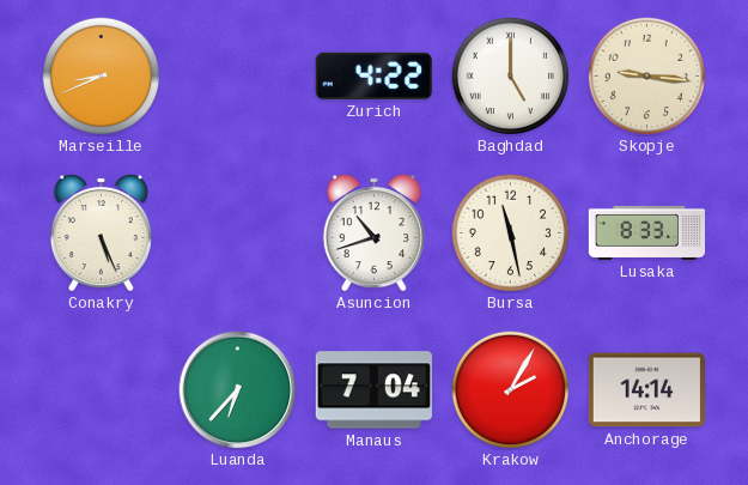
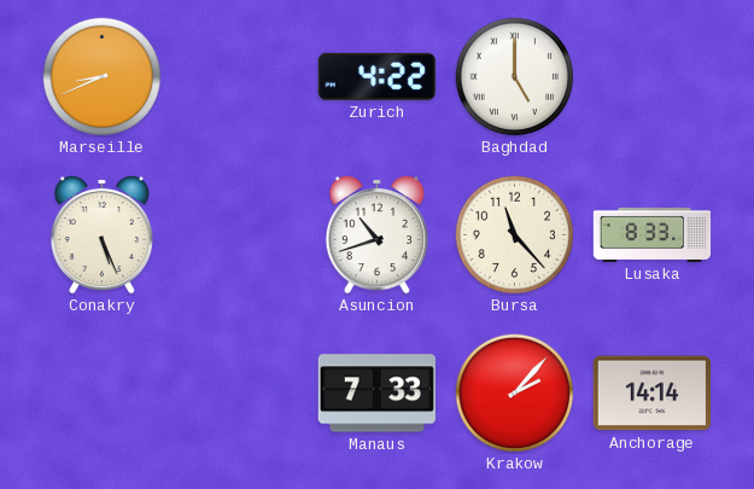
Skopje: 9:16 -> none
Bursa: 11:28 -> 11:23
Luanda: 6:37 -> none
Manaus: 7:04 -> 7:33
Krakow: 2:05 -> 2:07
